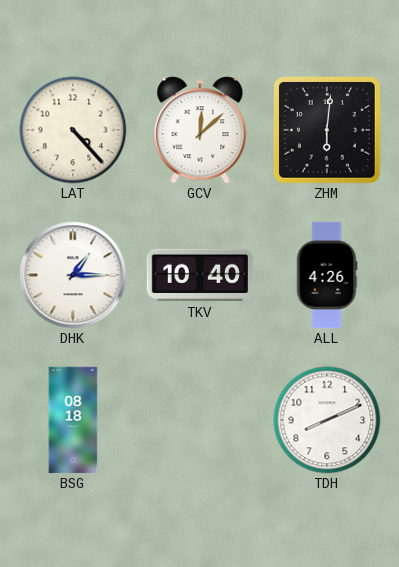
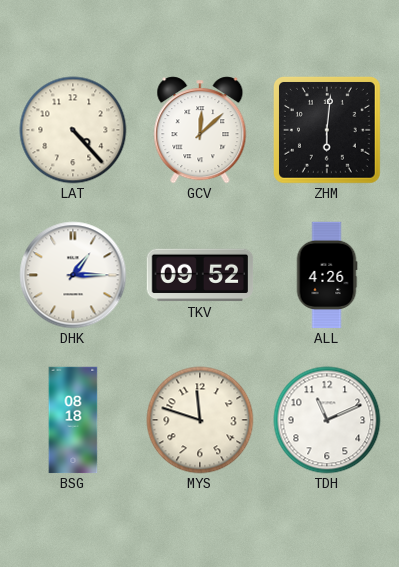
TKV: 10:40 -> 09:52
MYS: none -> 11:48
TDH: 8:11 -> 11:11
